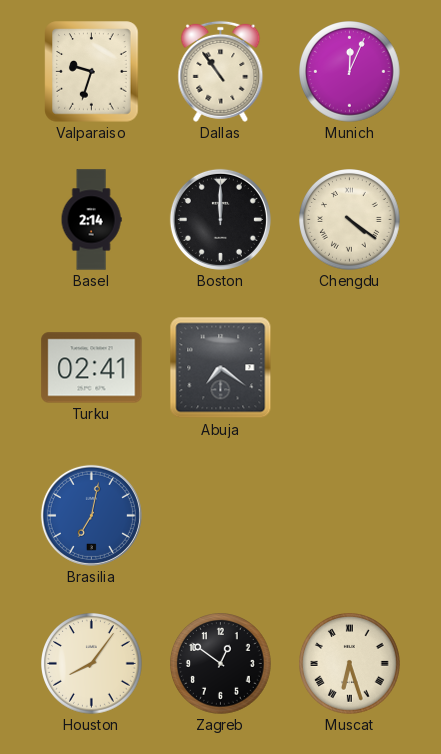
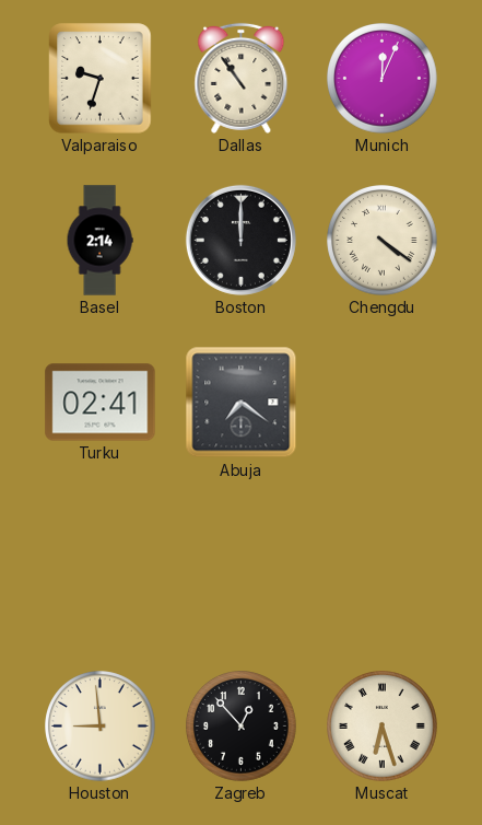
Brasilia: 7:02 -> none
Houston: 8:06 -> 8:59
Zagreb: 12:51 -> 12:53
